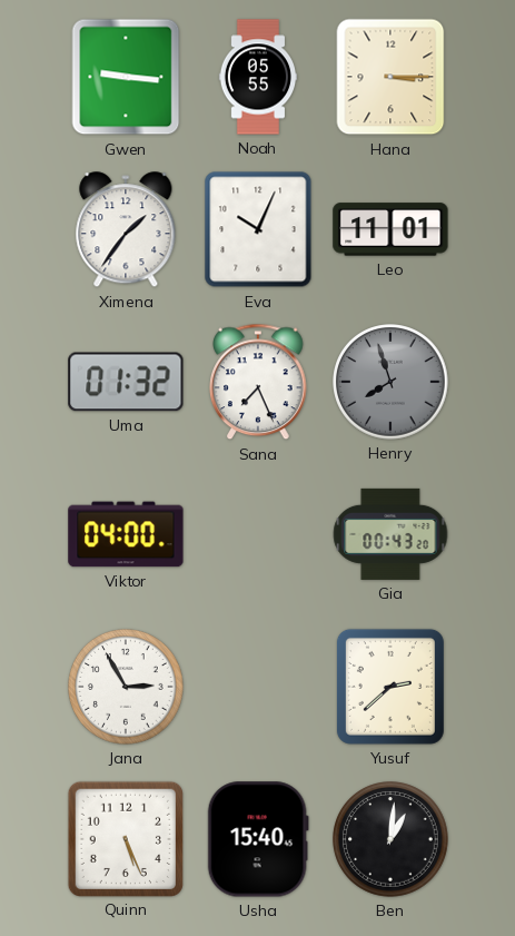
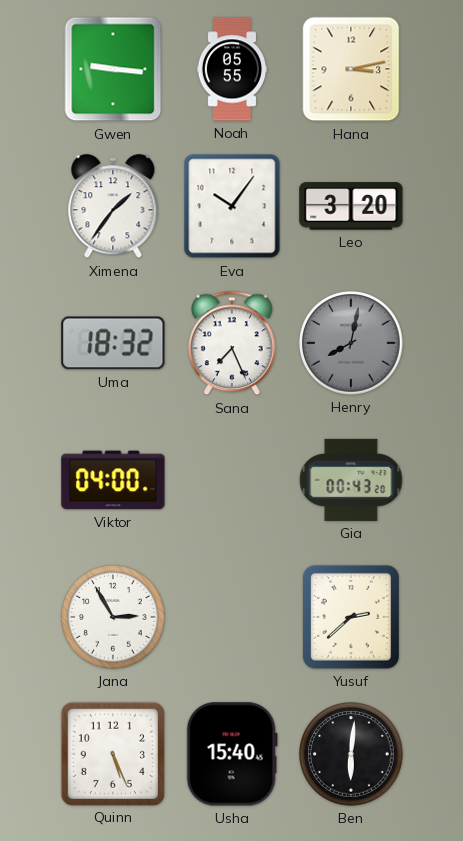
Hana: 3:15 -> 3:13
Eva: 10:04 -> 10:06
Leo: 11:01 -> 3:20
Uma: 01:32 -> 18:32
Henry: 7:57 -> 8:02
Ben: 1:01 -> 6:01
